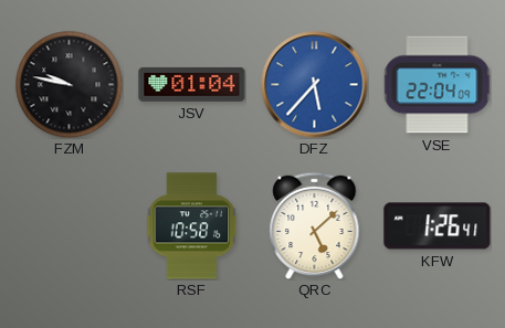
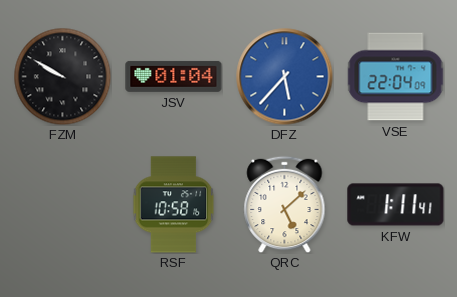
FZM: 9:47 -> 9:50
KFW: 1:26 -> 1:11
